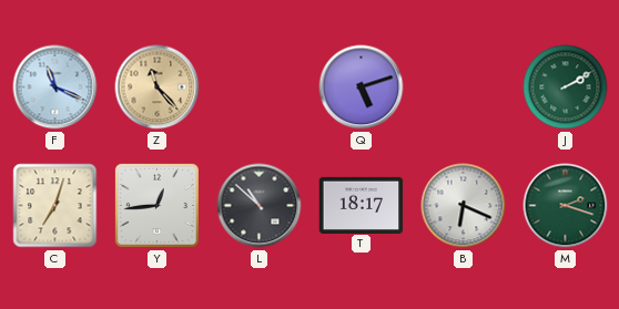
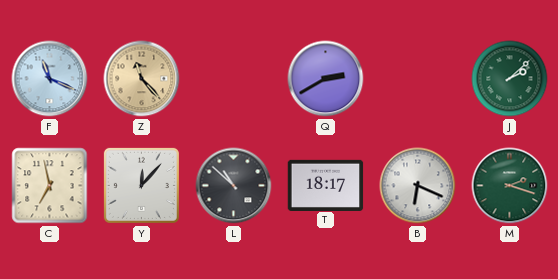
Q: 5:12 -> 2:40
J: 2:10 -> 2:08
C: 7:03 -> 6:58
Y: 12:44 -> 12:07
